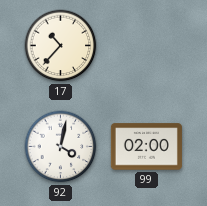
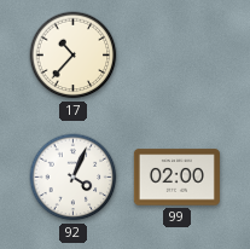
92: 4:02 -> 4:04
